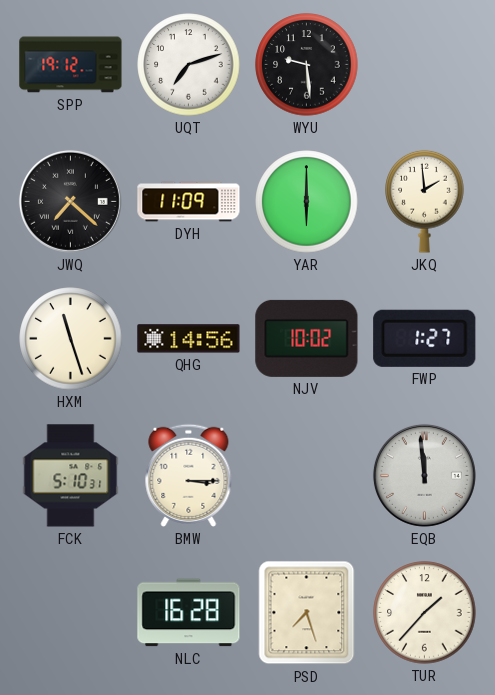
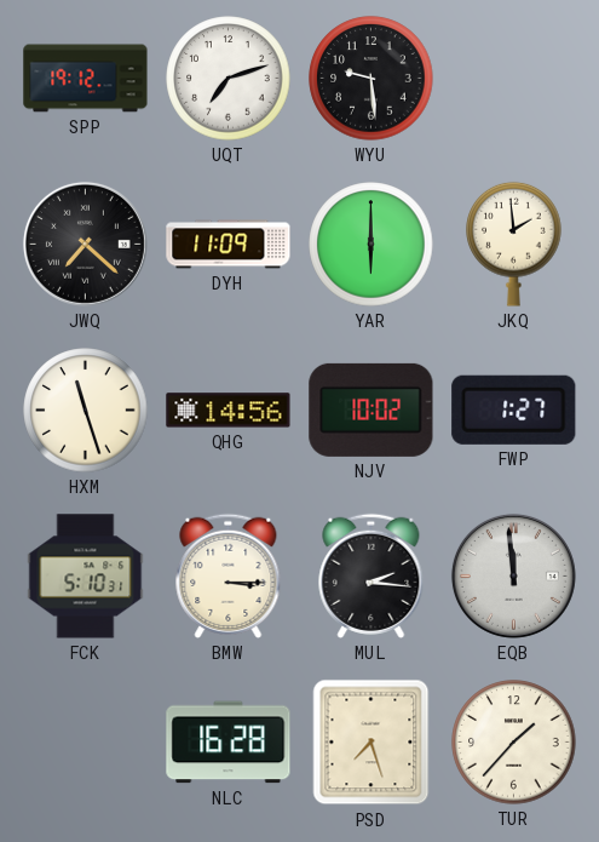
MUL: none -> 2:16
